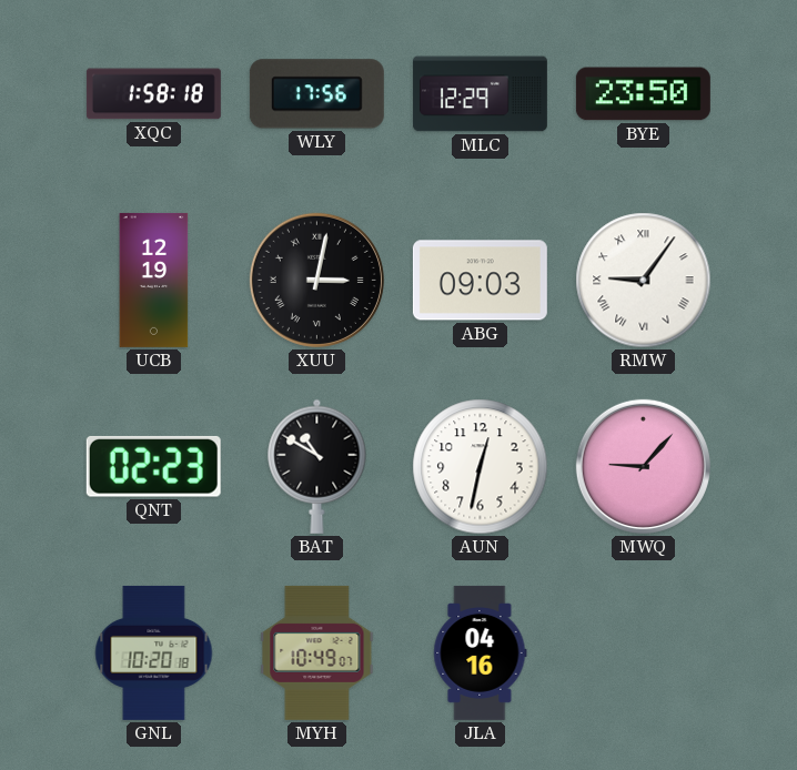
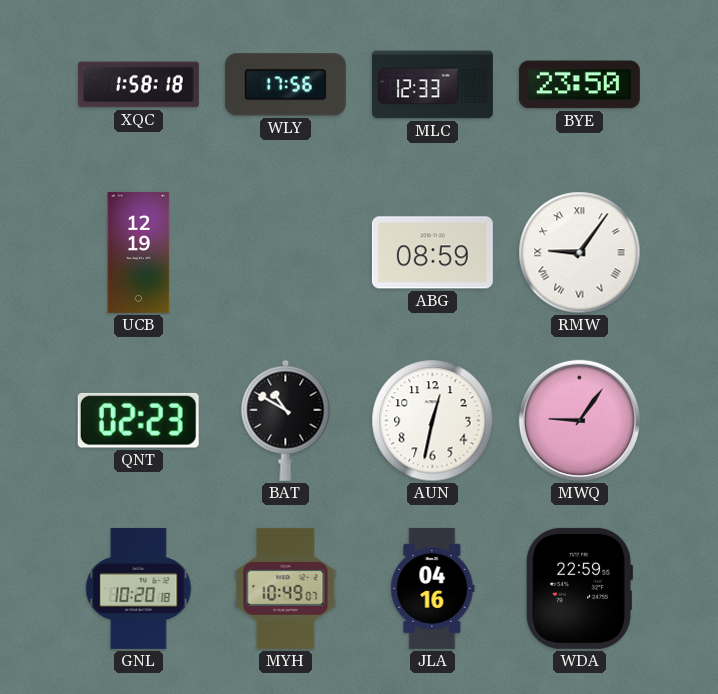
MLC: 12:29 -> 12:33
XUU: 3:02 -> none
ABG: 09:03 -> 08:59
MWQ: 9:07 -> 9:06
WDA: none -> 22:59
